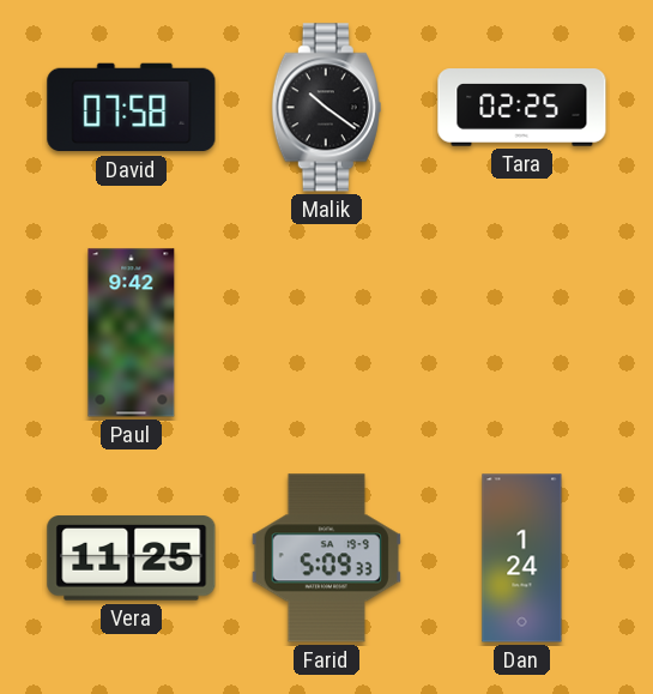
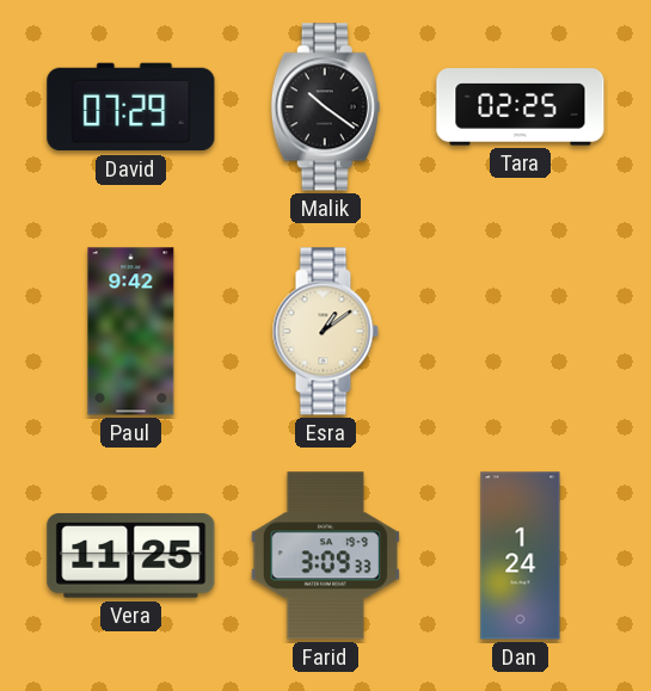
David: 07:58 -> 07:29
Esra: none -> 1:09
Farid: 5:09 -> 3:09
